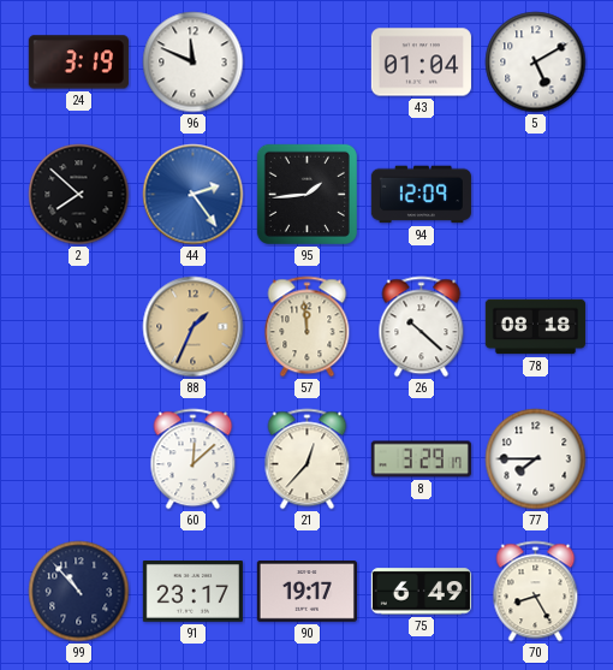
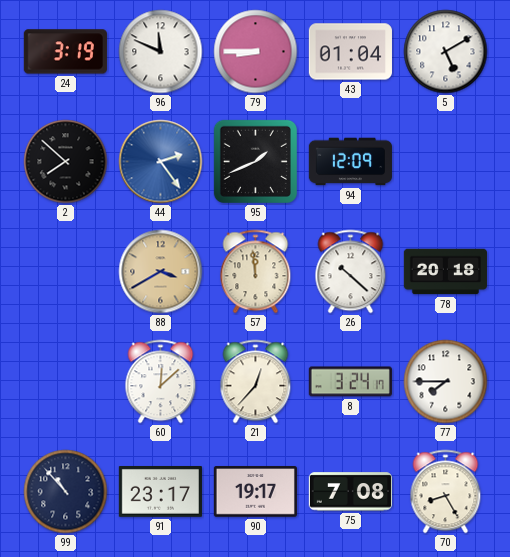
79: none -> 8:45
95: 1:44 -> 1:41
88: 1:34 -> 3:40
78: 08:18 -> 20:18
8: 3:29 -> 3:24
75: 6:49 -> 7:08
